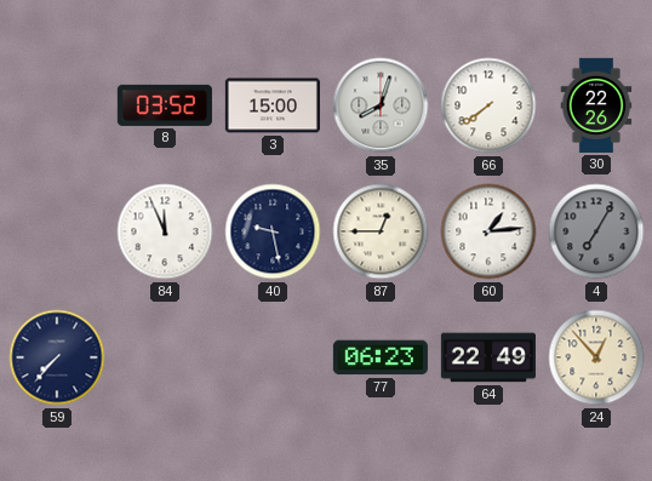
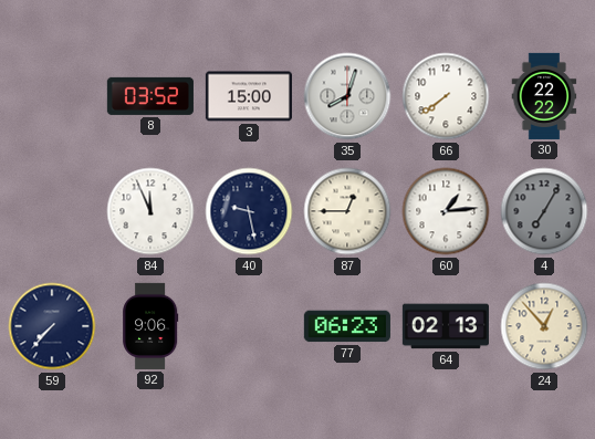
30: 22:26 -> 22:22
92: none -> 9:06
64: 22:49 -> 02:13
